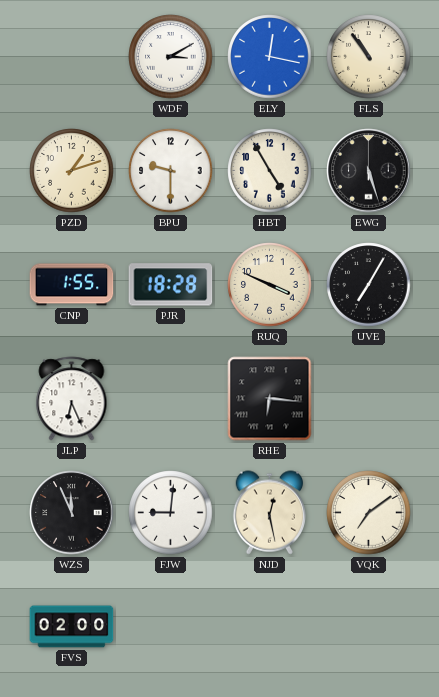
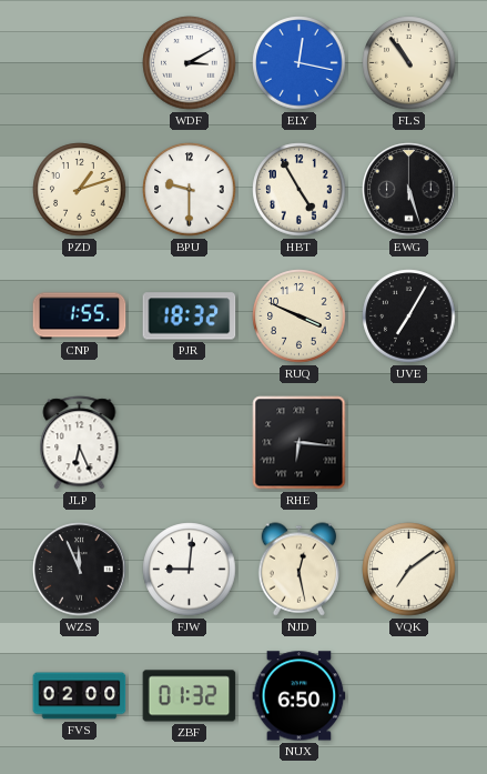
PJR: 18:28 -> 18:32
ZBF: none -> 01:32
NUX: none -> 6:50
